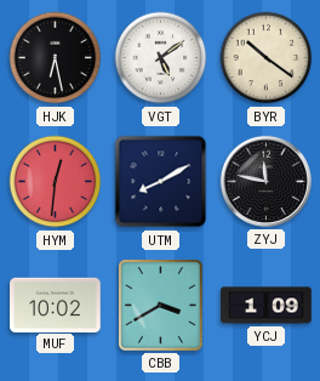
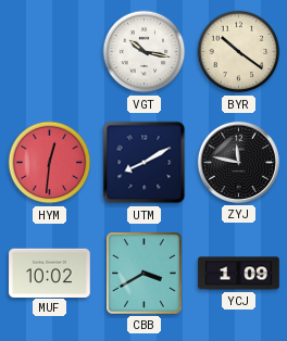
HJK: 6:28 -> none
VGT: 5:09 -> 10:17
